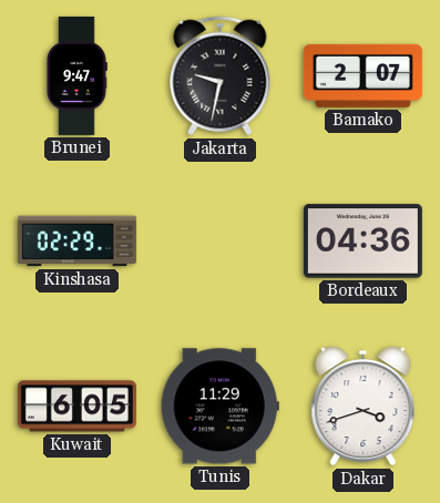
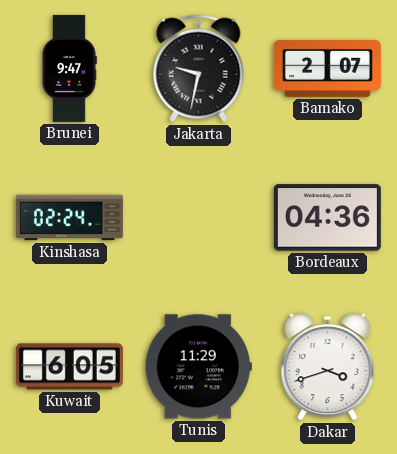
Kinshasa: 02:29 -> 02:24
